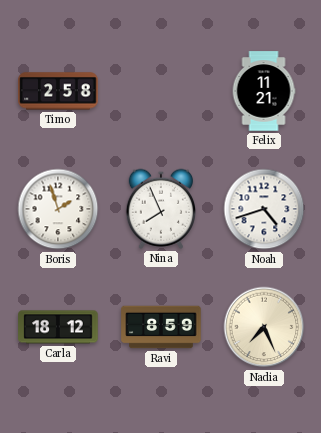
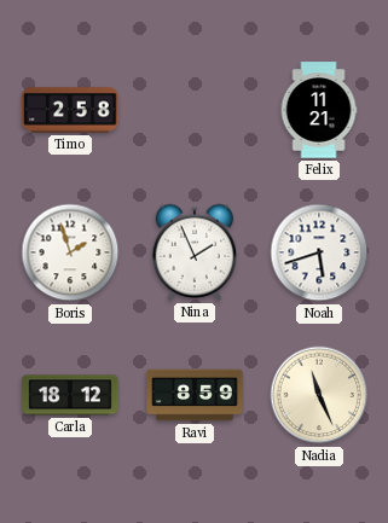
Nina: 7:56 -> 1:56
Noah: 4:42 -> 5:42
Nadia: 7:26 -> 11:26
